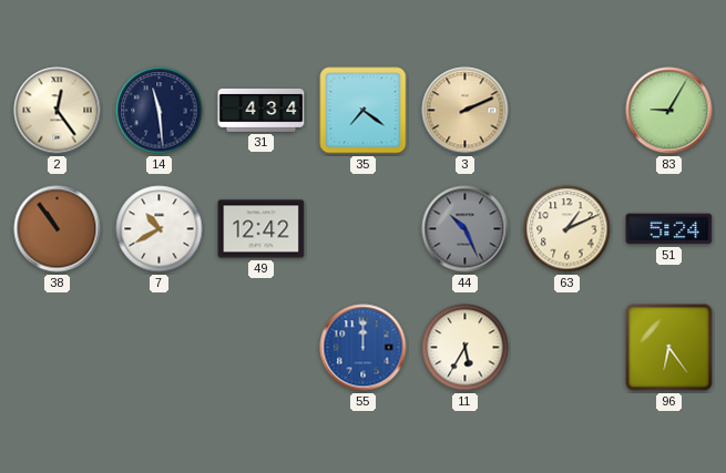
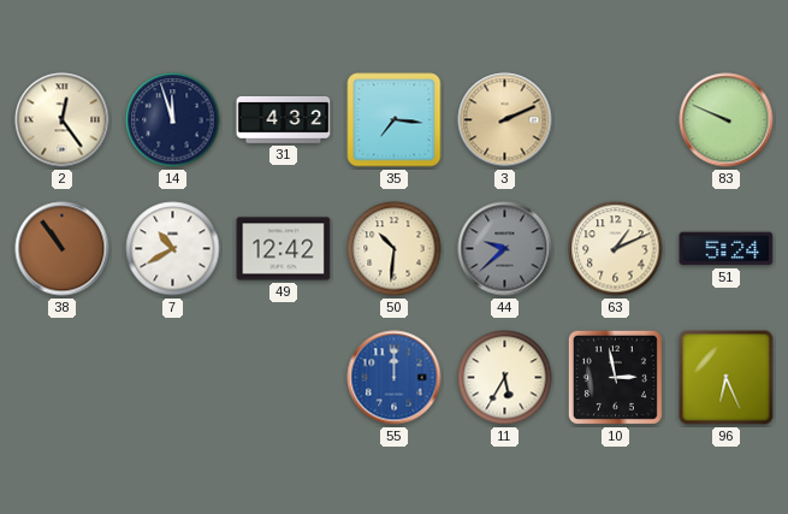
14: 11:29 -> 11:57
31: 4:34 -> 4:32
35: 7:21 -> 7:16
83: 9:05 -> 9:49
50: none -> 10:31
44: 10:26 -> 9:38
10: none -> 2:58
96: 6:24 -> 6:26
